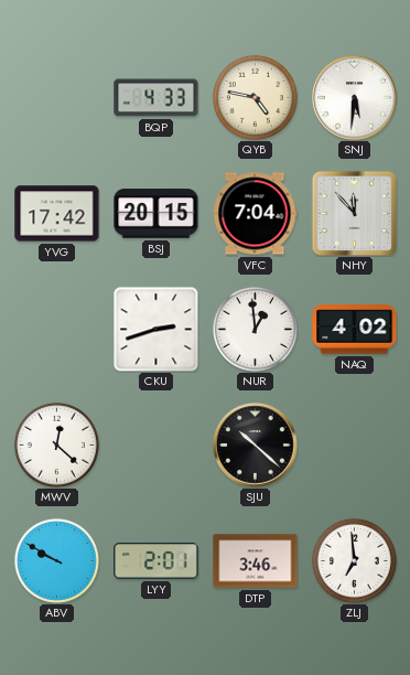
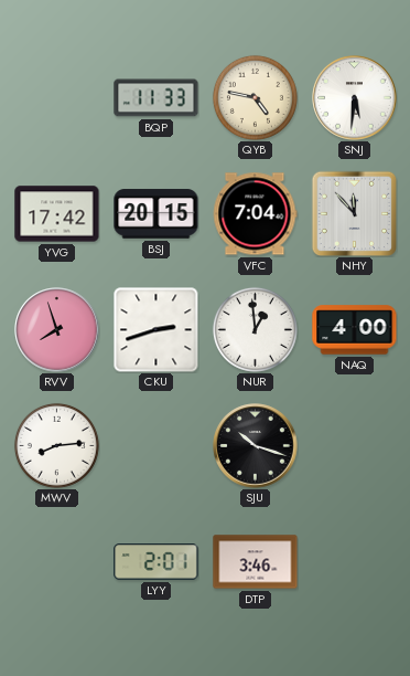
BQP: 4:33 -> 11:33
RVV: none -> 7:57
NAQ: 4:02 -> 4:00
MWV: 12:22 -> 8:14
SJU: 10:22 -> 10:18
ABV: 9:50 -> none
ZLJ: 6:59 -> none
